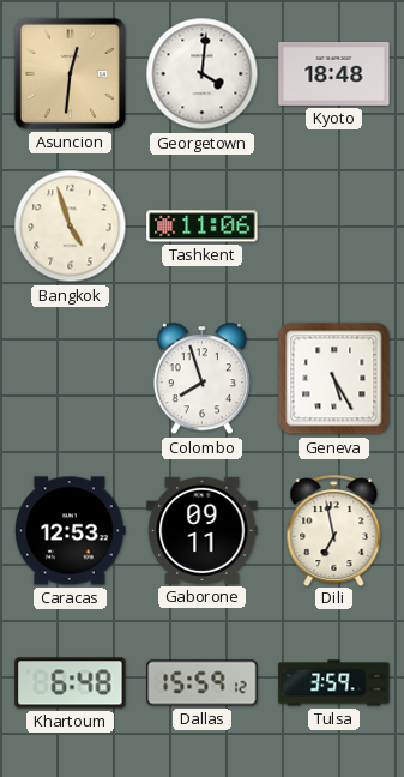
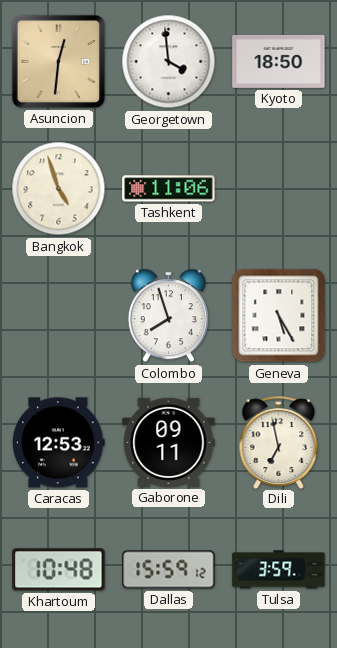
Georgetown: 4:01 -> 3:59
Kyoto: 18:48 -> 18:50
Khartoum: 6:48 -> 10:48
